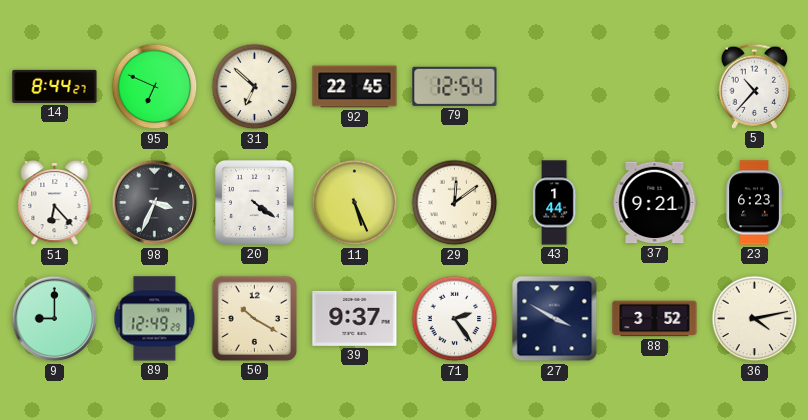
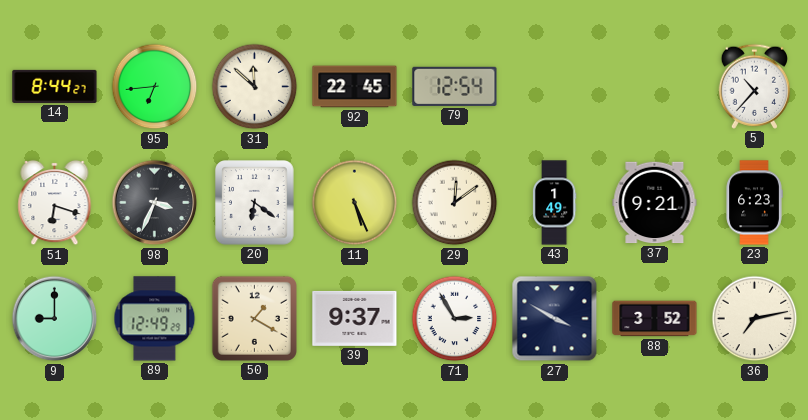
95: 6:49 -> 6:44
31: 6:52 -> 11:52
51: 6:23 -> 6:18
20: 4:21 -> 6:21
43: 1:44 -> 1:49
50: 10:20 -> 1:20
71: 2:24 -> 2:55
36: 4:13 -> 7:13
